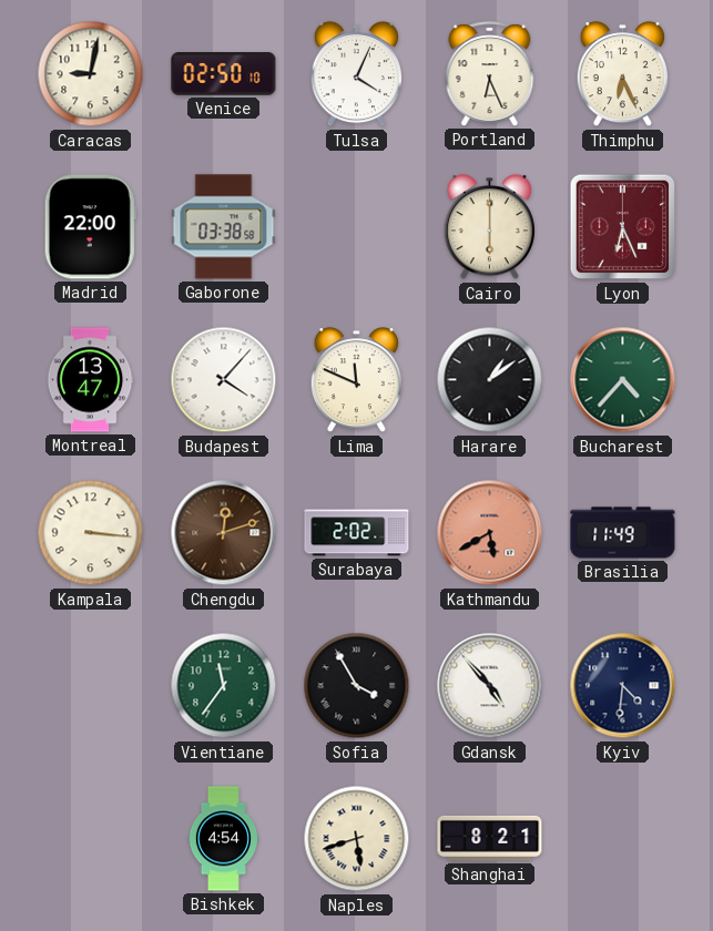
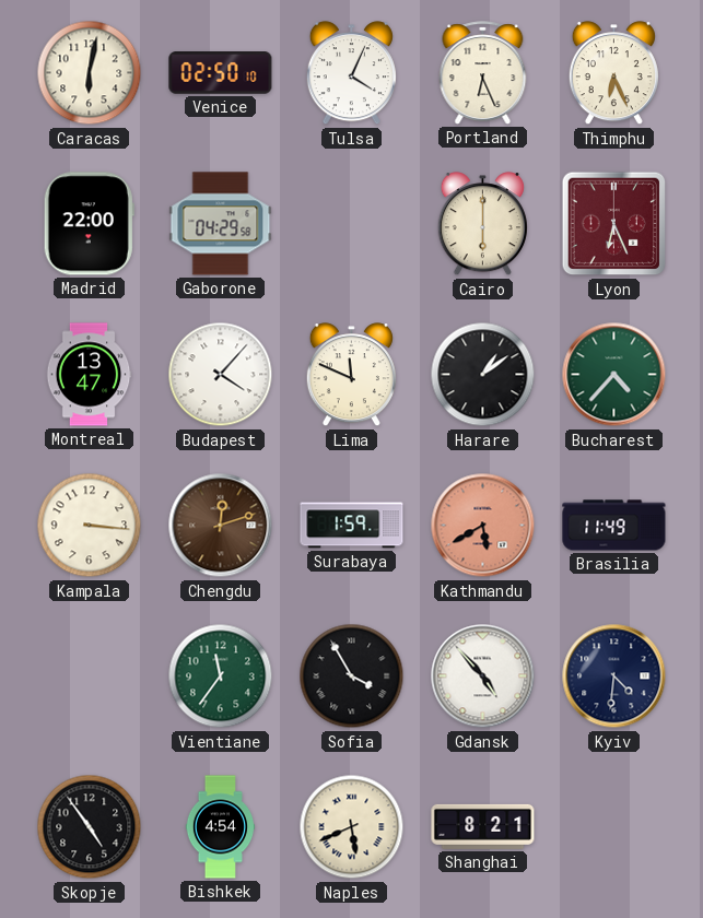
Caracas: 9:02 -> 6:02
Gaborone: 03:38 -> 04:29
Surabaya: 2:02 -> 1:59
Skopje: none -> 4:54
Naples: 5:42 -> 5:41
